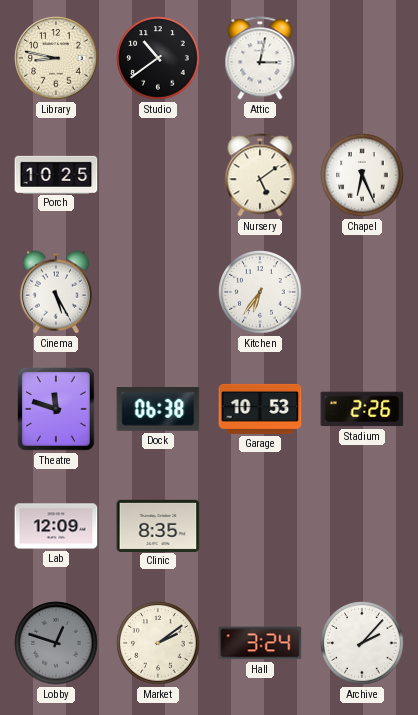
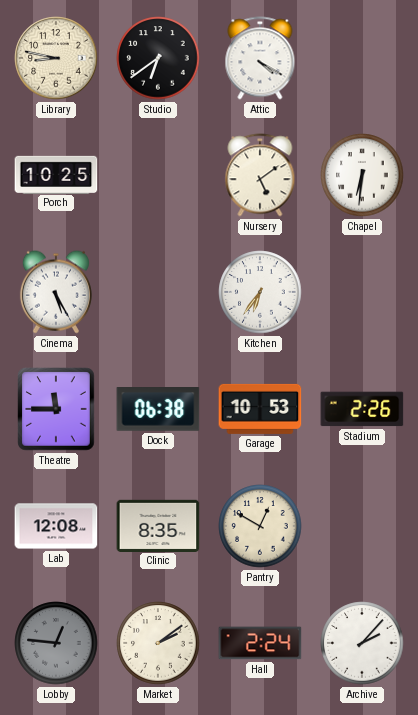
Studio: 10:39 -> 6:39
Attic: 3:02 -> 4:20
Chapel: 6:26 -> 6:31
Theatre: 11:48 -> 11:45
Lab: 12:09 -> 12:08
Pantry: none -> 12:50
Lobby: 12:48 -> 12:46
Hall: 3:24 -> 2:24
